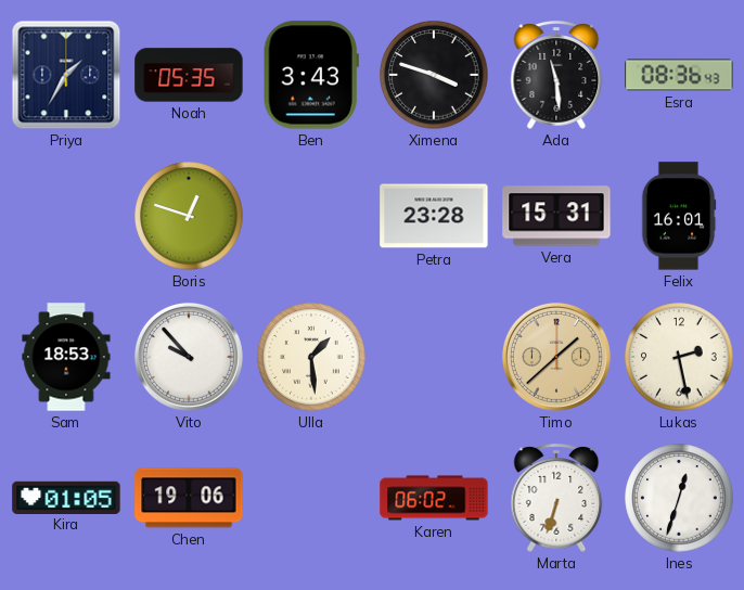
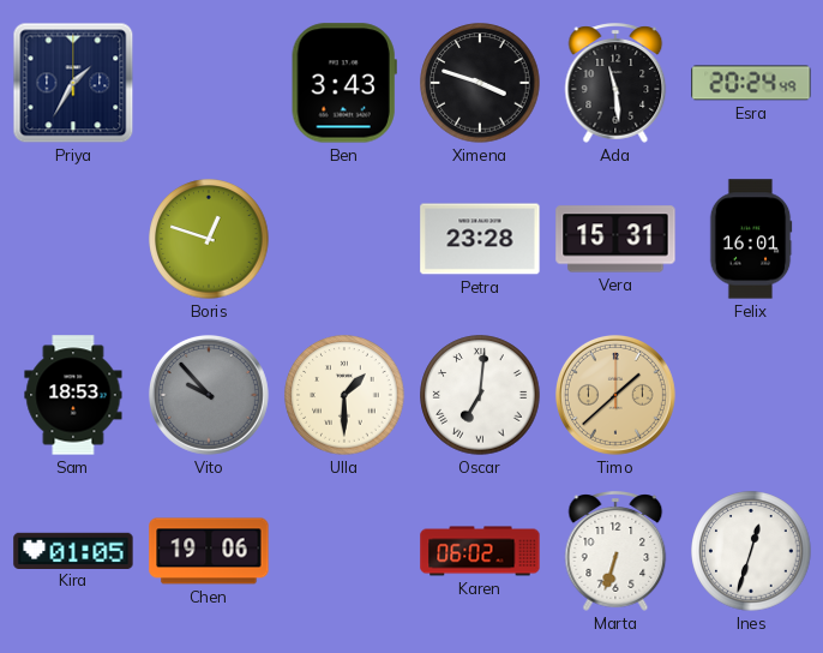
Noah: 05:35 -> none
Esra: 08:36 -> 20:24
Vito dial: white -> grey
Ulla: 1:29 -> 1:30
Oscar: none -> 7:01
Lukas: 2:28 -> none
